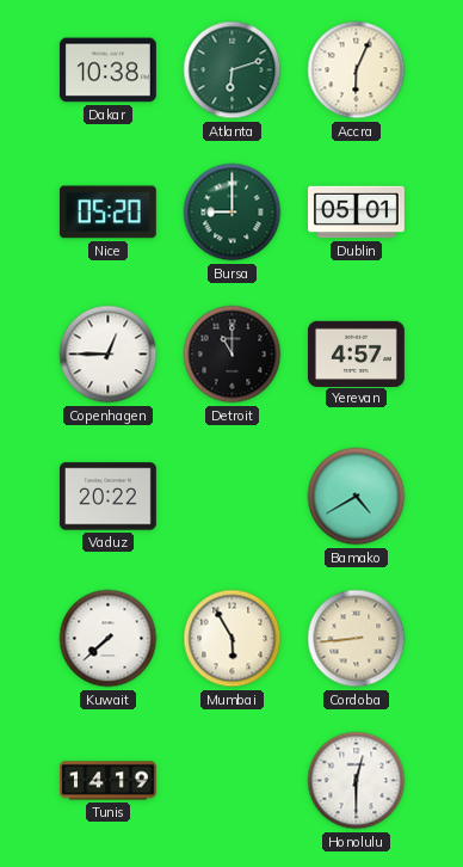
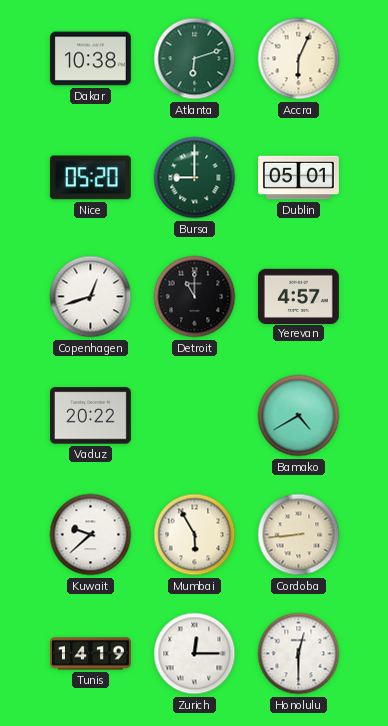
Copenhagen: 12:45 -> 12:42
Kuwait: 7:38 -> 9:38
Zurich: none -> 12:15
